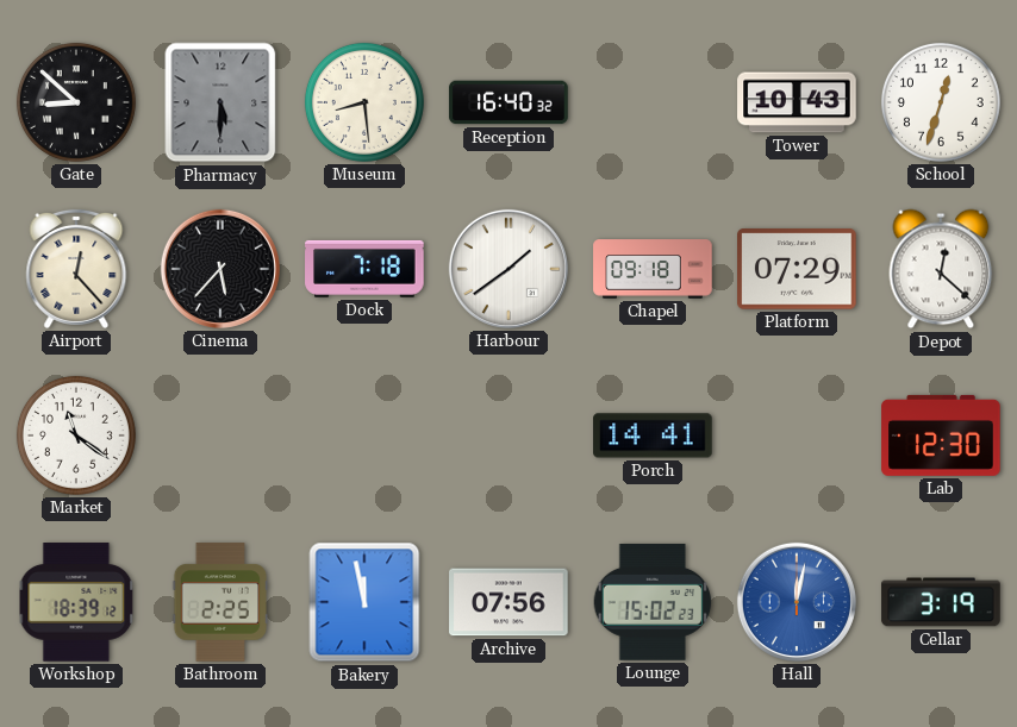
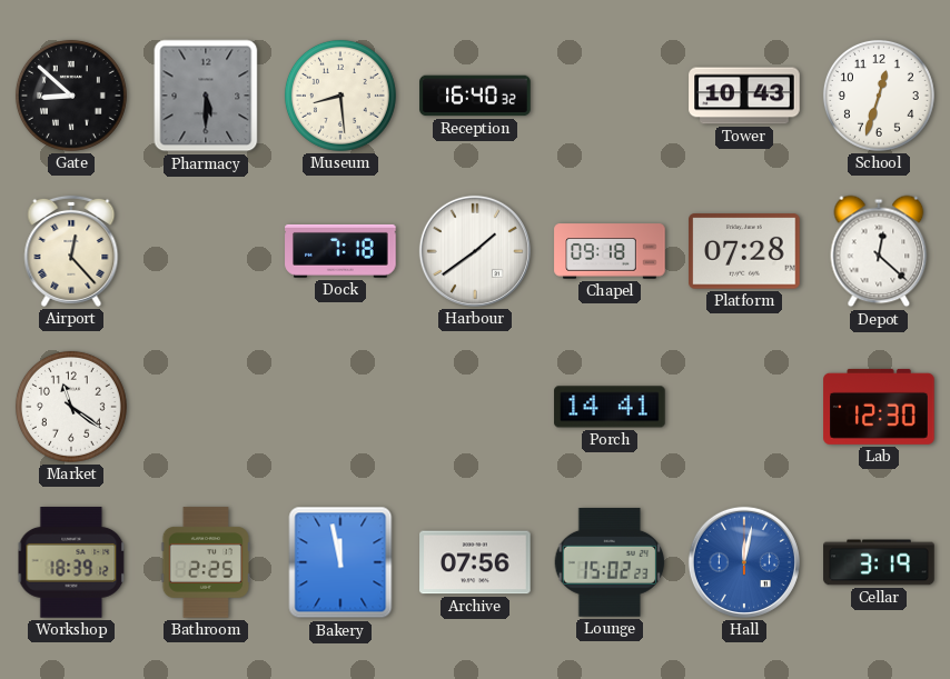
Cinema: 5:37 -> none
Platform: 07:29 -> 07:28
